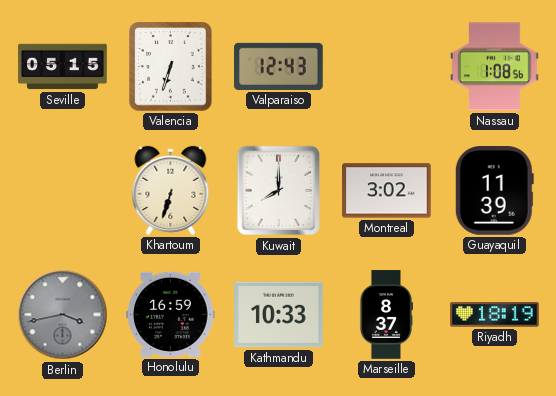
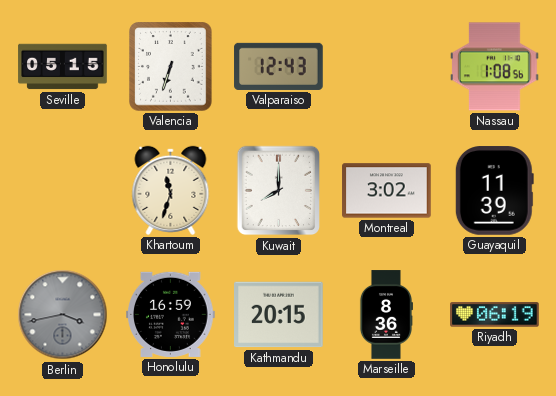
Khartoum: 6:33 -> 11:33
Kathmandu: 10:33 -> 20:15
Marseille: 8:37 -> 8:36
Riyadh: 18:19 -> 06:19
